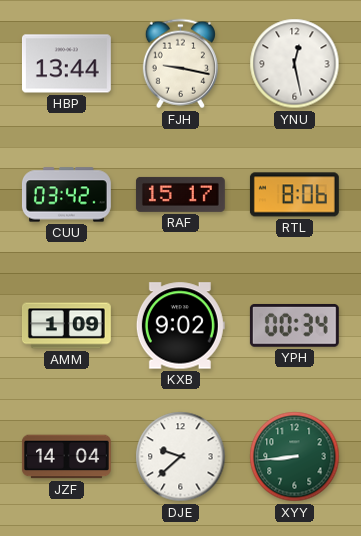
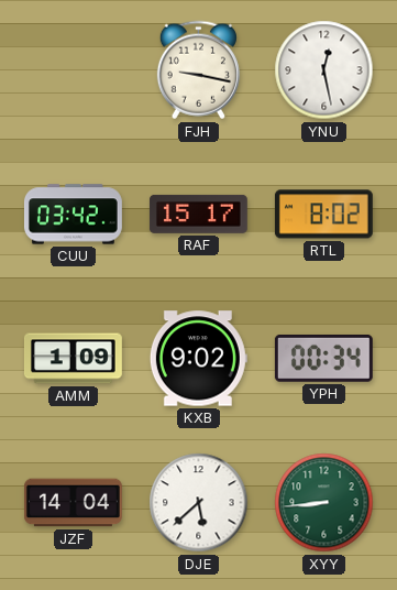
HBP: 13:44 -> none
RTL: 8:06 -> 8:02
DJE: 9:38 -> 5:38
